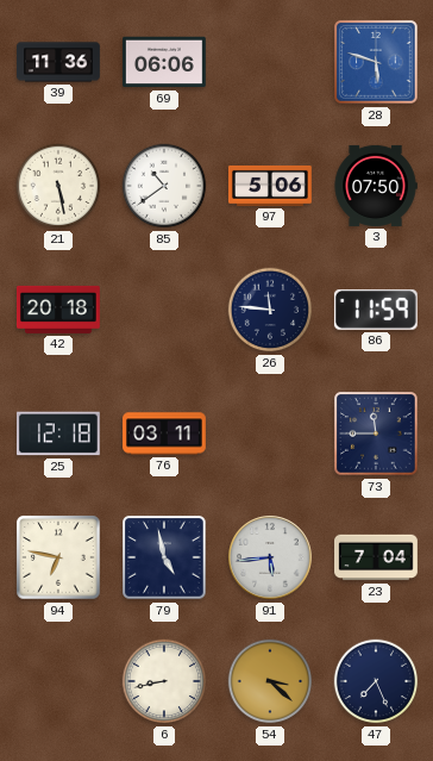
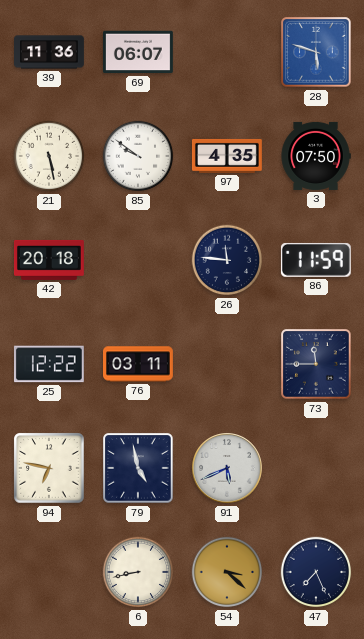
69: 06:06 -> 06:07
85: 10:39 -> 9:51
97: 5:06 -> 4:35
25: 12:18 -> 12:22
91: 5:44 -> 5:41
23: 7:04 -> none
